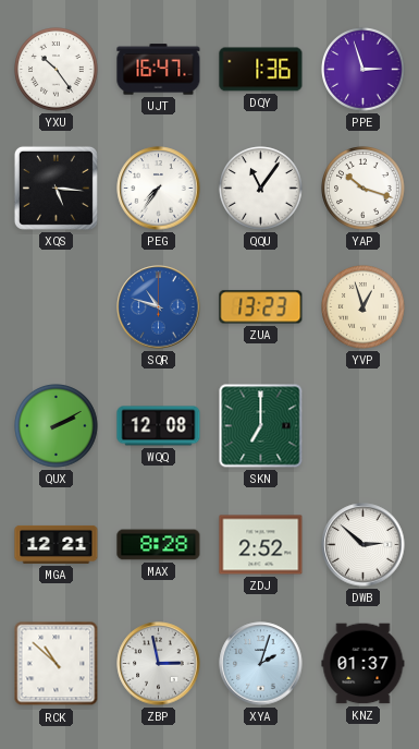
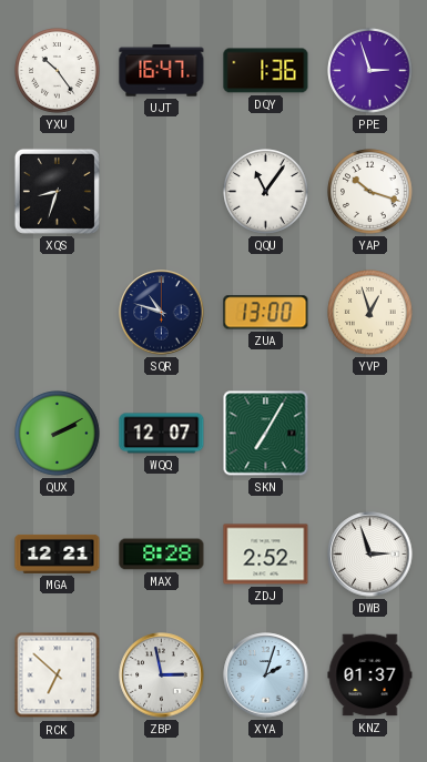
XQS: 5:16 -> 8:33
PEG: 7:36 -> none
SQR dial: blue -> navy
ZUA: 13:23 -> 13:00
WQQ: 12:08 -> 12:07
SKN: 7:00 -> 7:05
DWB: 2:52 -> 2:57
RCK: 10:52 -> 6:52
